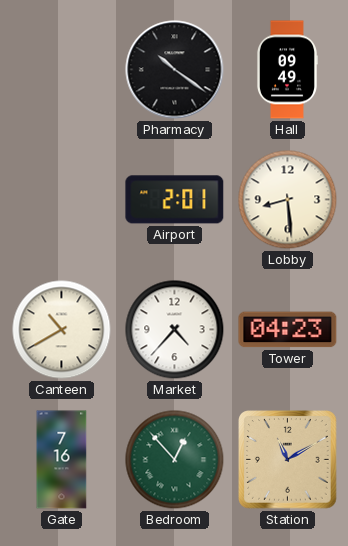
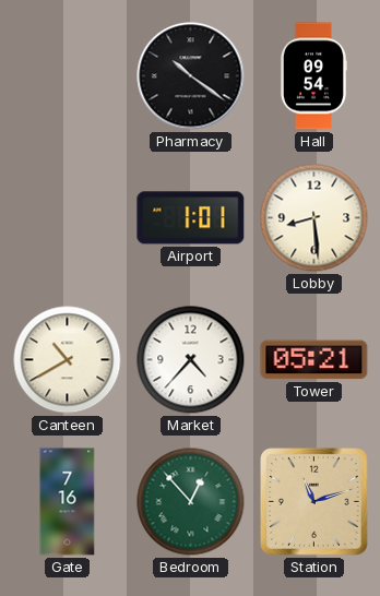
Hall: 09:49 -> 09:54
Airport: 2:01 -> 1:01
Tower: 04:23 -> 05:21
Station: 11:10 -> 11:12
